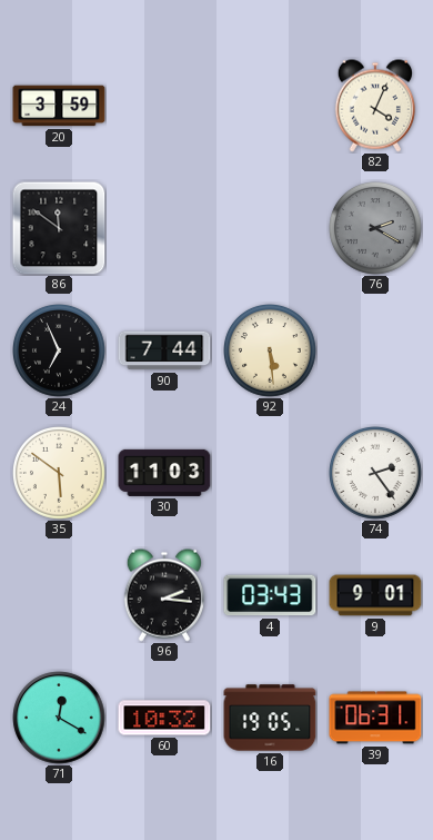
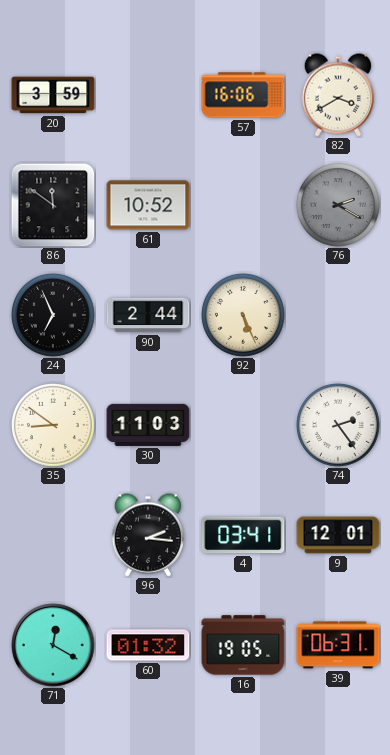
57: none -> 16:06
82: 4:04 -> 3:40
61: none -> 10:52
90: 7:44 -> 2:44
92: 5:29 -> 5:26
35: 5:51 -> 8:51
4: 03:43 -> 03:41
9: 9:01 -> 12:01
60: 10:32 -> 01:32
